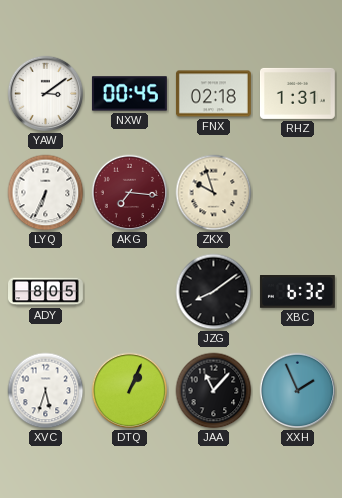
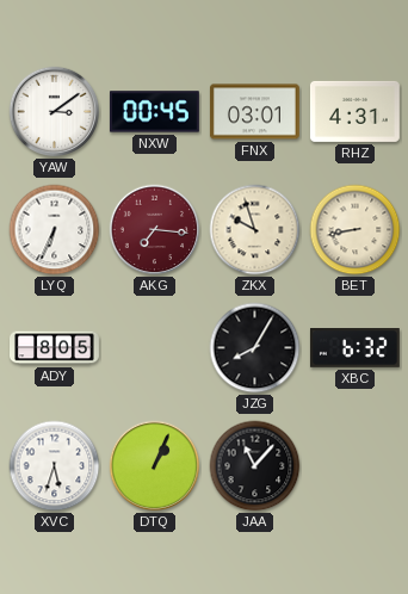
FNX: 02:18 -> 03:01
RHZ: 1:31 -> 4:31
BET: none -> 8:43
JZG: 8:09 -> 8:05
XXH: 1:56 -> none
